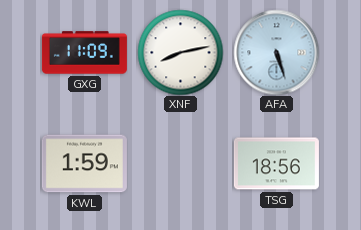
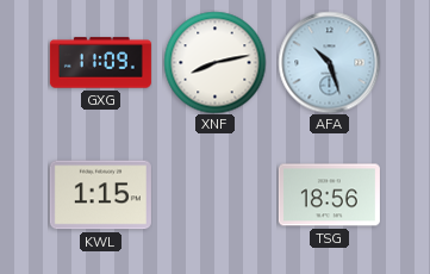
AFA: 5:27 -> 10:27
KWL: 1:59 -> 1:15
